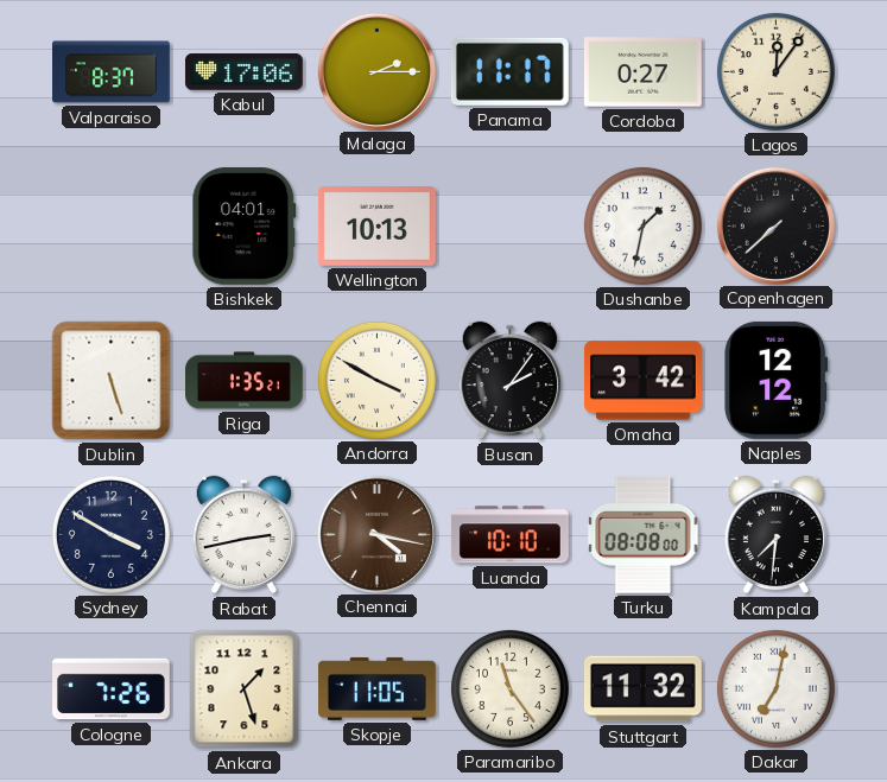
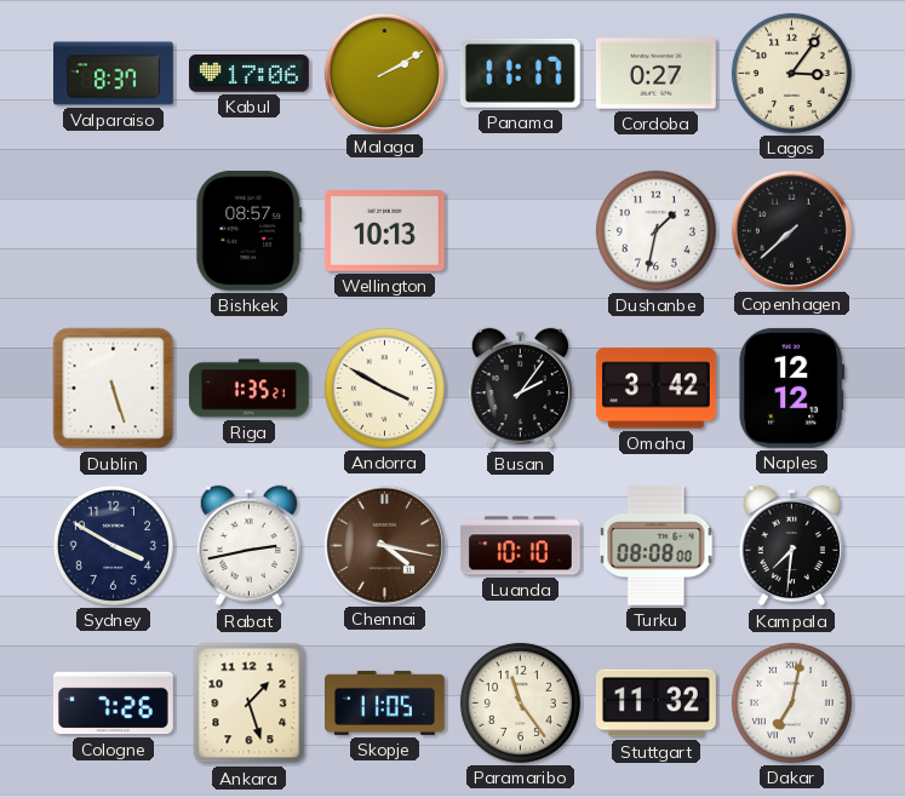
Malaga: 2:15 -> 2:10
Lagos: 12:06 -> 3:06
Bishkek: 04:01 -> 08:57
